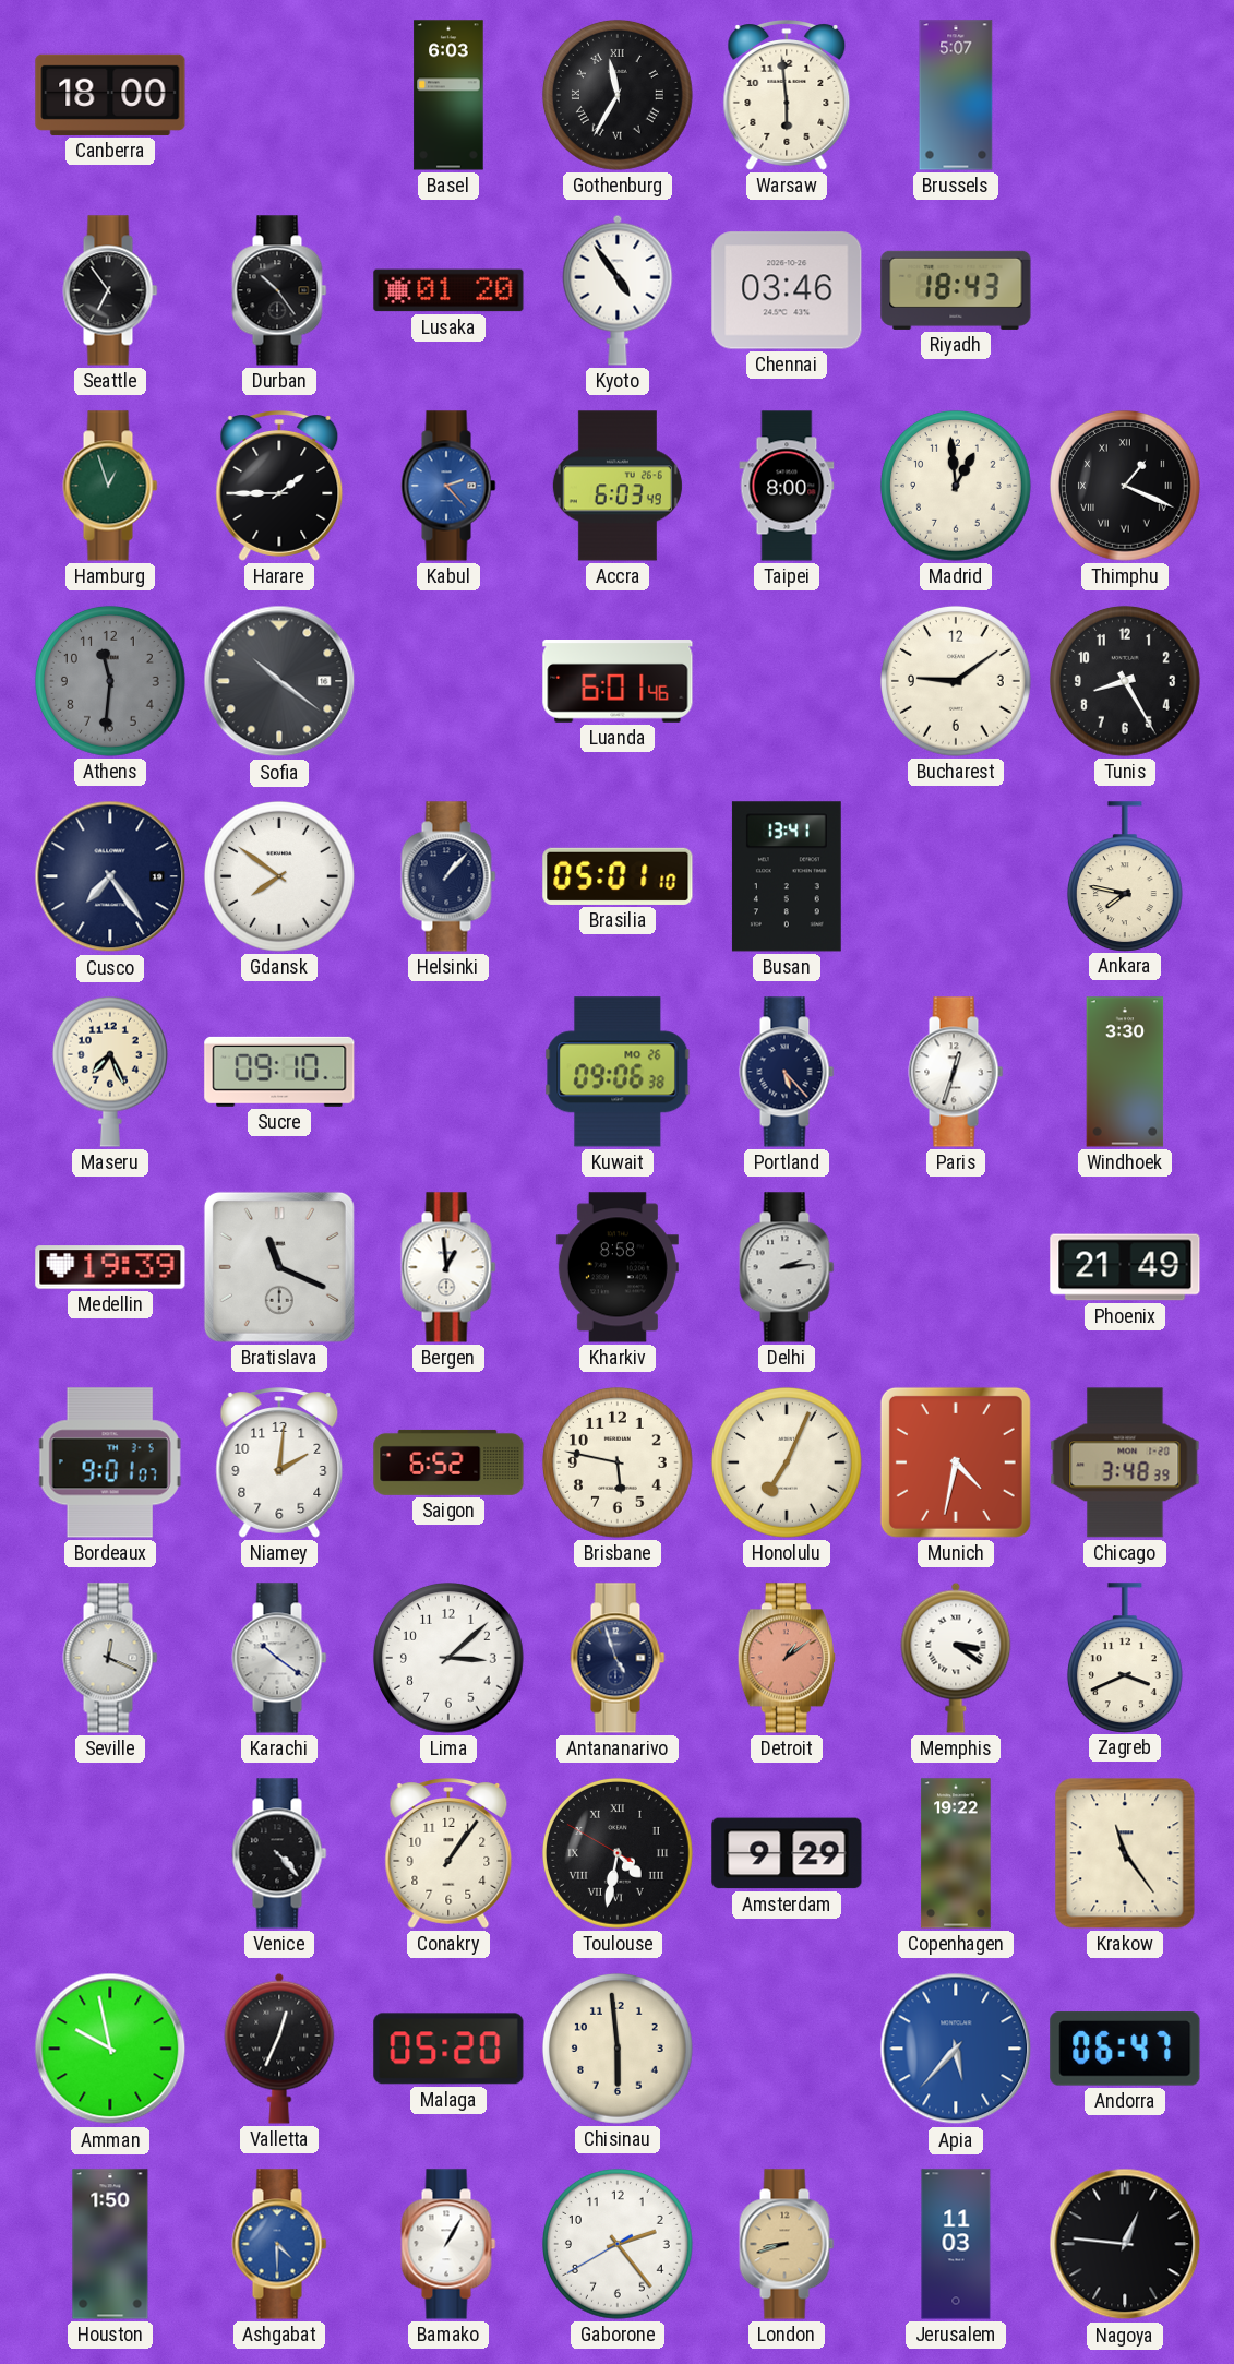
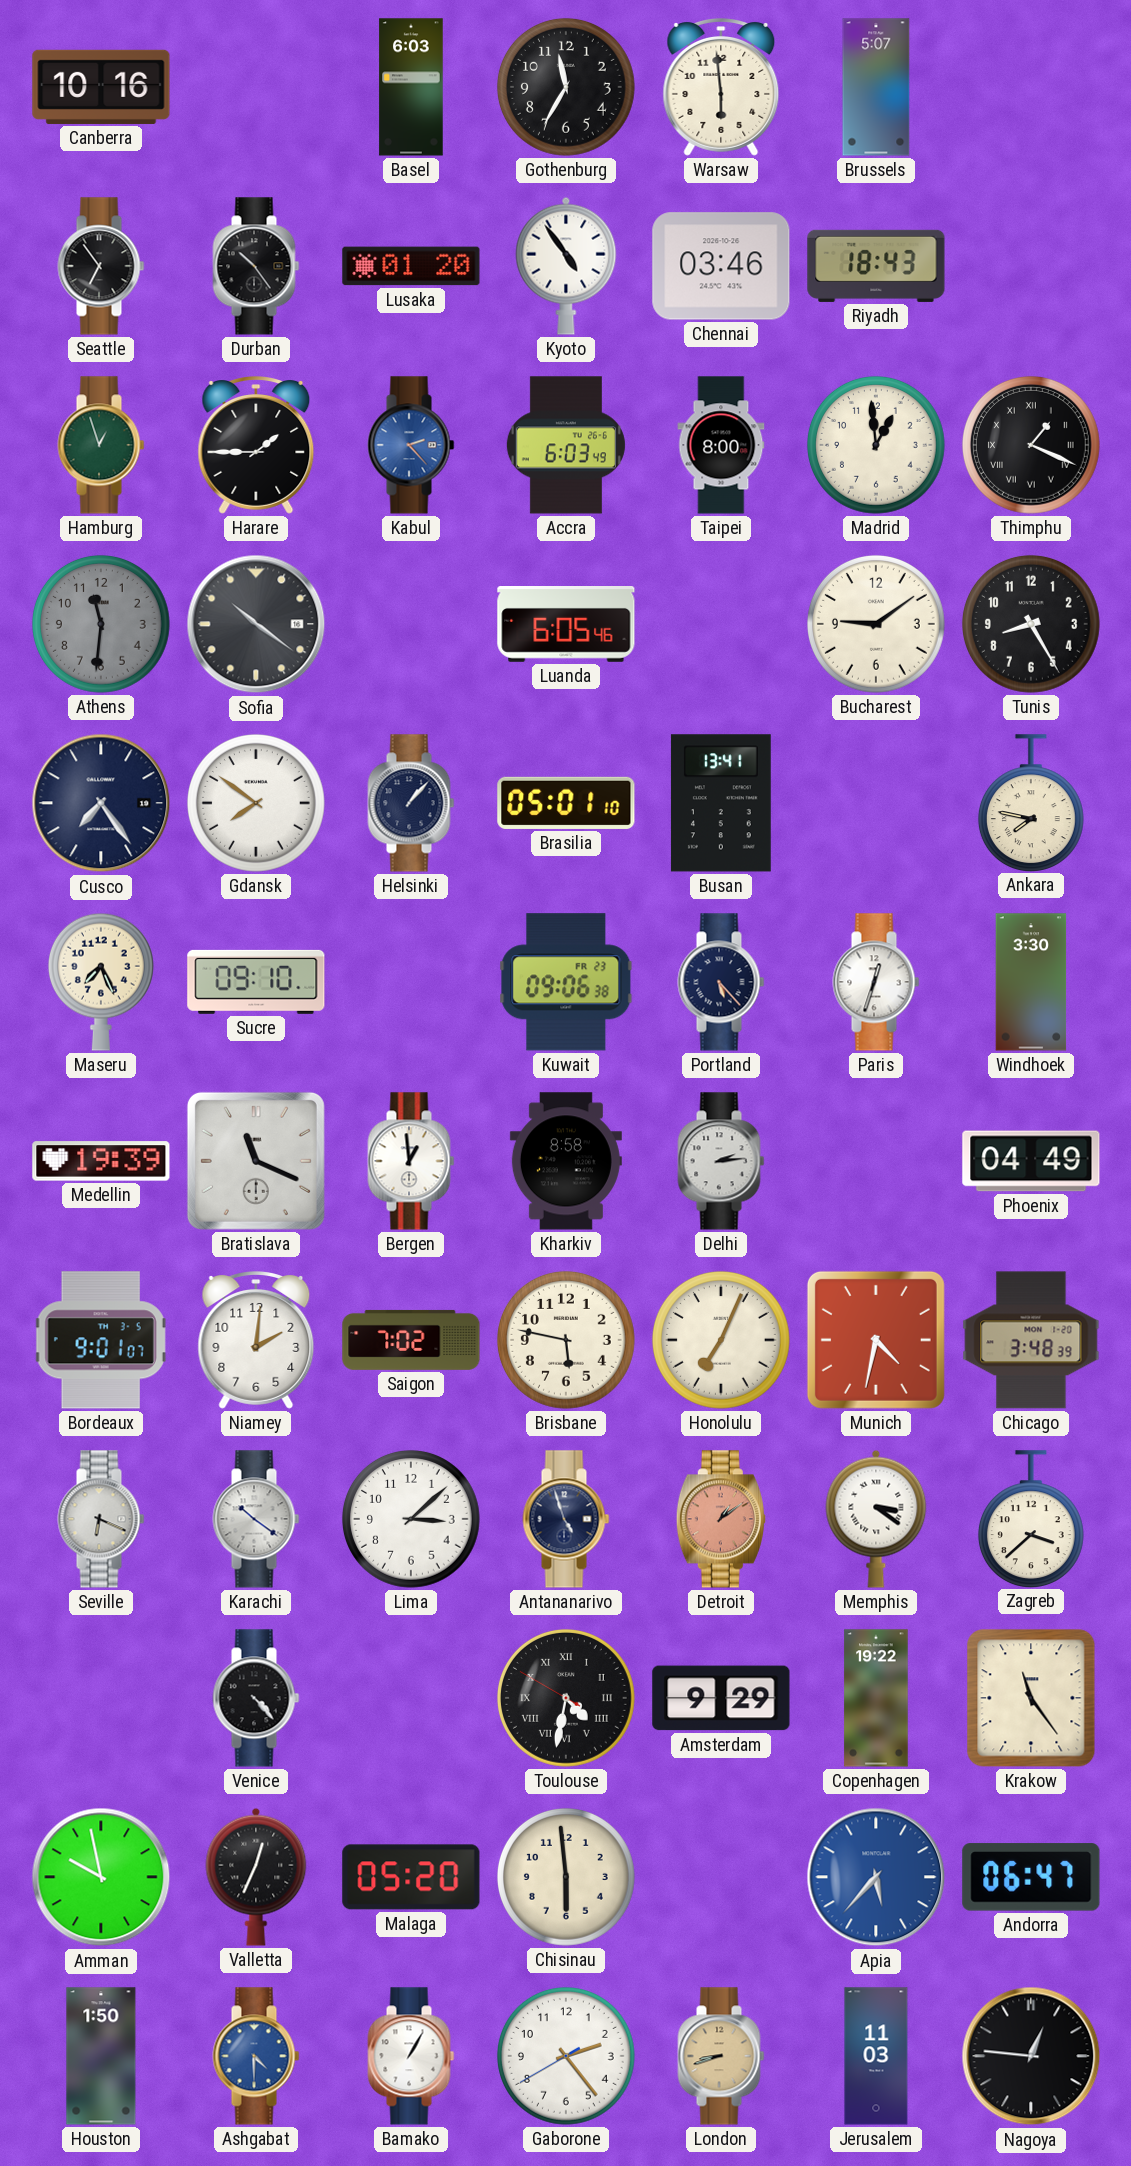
Canberra: 18:00 -> 10:16
Gothenburg numerals: Roman -> Arabic
Luanda: 6:01 -> 6:05
Kuwait date: MO 26 -> FR 23
Phoenix: 21:49 -> 04:49
Saigon: 6:52 -> 7:02
Seville: 12:19 -> 6:19
Zagreb: 3:41 -> 3:38
Conakry: 1:06 -> none
